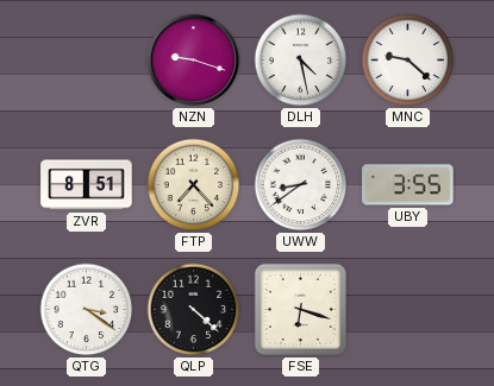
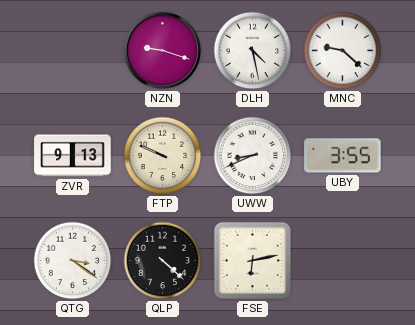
ZVR: 8:51 -> 9:13
FTP: 7:23 -> 9:49
UWW: 8:39 -> 8:41
FSE: 6:18 -> 6:13
